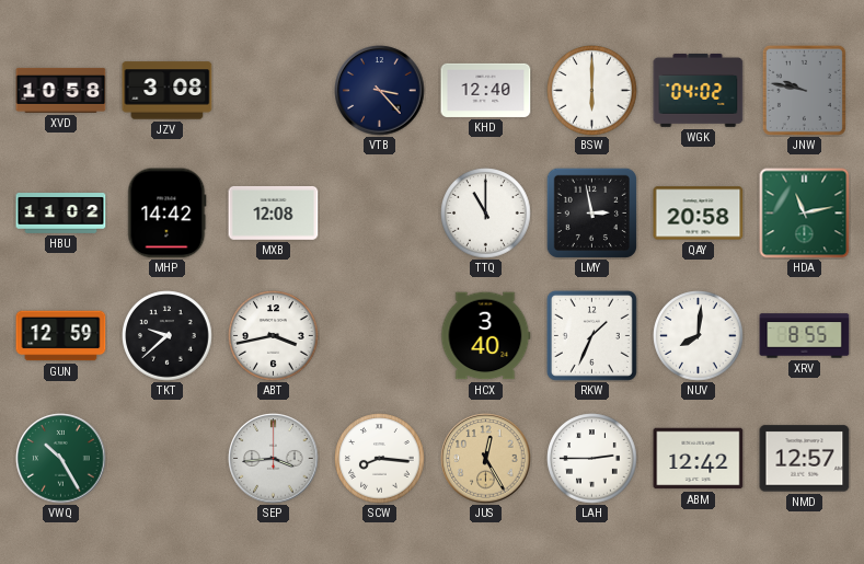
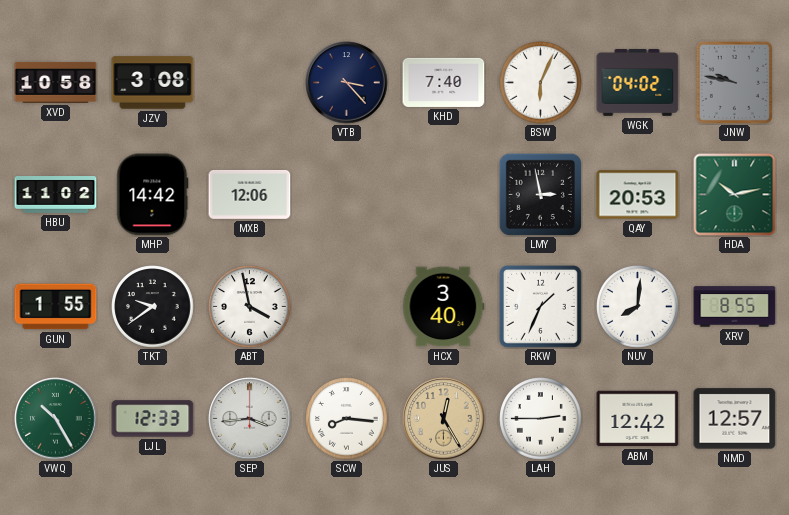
KHD: 12:40 -> 7:40
BSW: 6:00 -> 6:04
MXB: 12:08 -> 12:06
TTQ: 11:00 -> none
QAY: 20:58 -> 20:53
HDA: 11:13 -> 10:13
GUN: 12:59 -> 1:55
TKT: 9:38 -> 9:39
ABT: 3:43 -> 3:58
LJL: none -> 12:33
